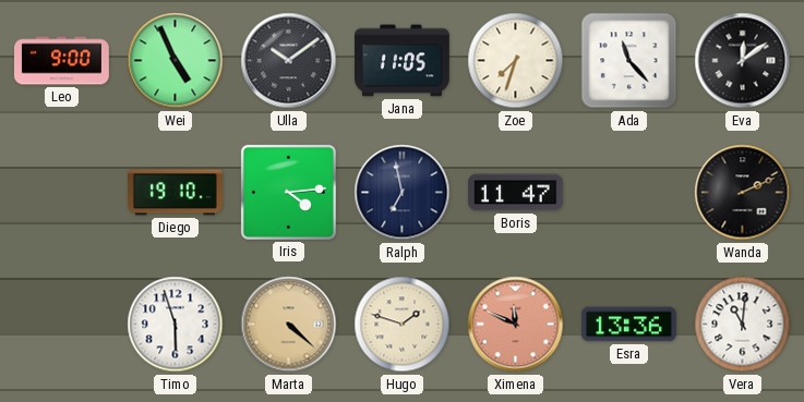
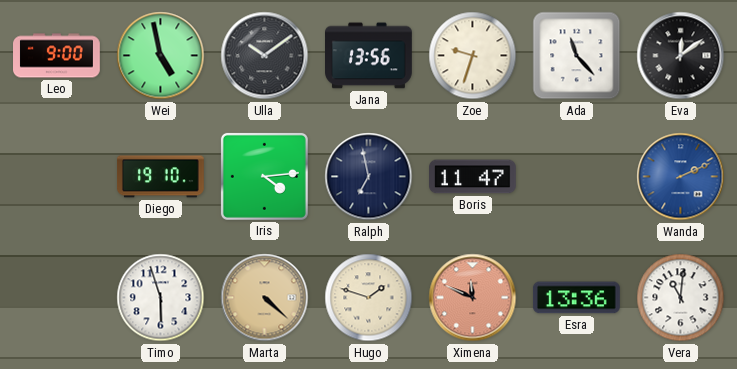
Wei: 4:56 -> 4:58
Jana: 11:05 -> 13:56
Zoe: 7:33 -> 9:33
Wanda dial: black -> blue
